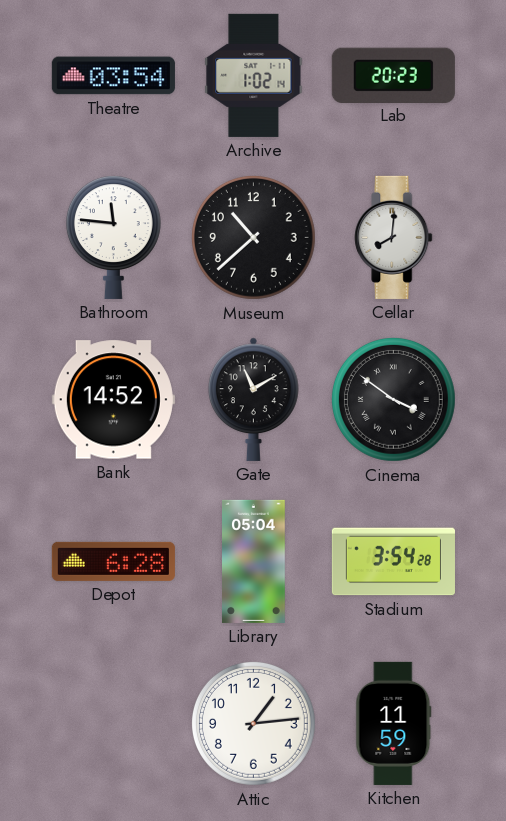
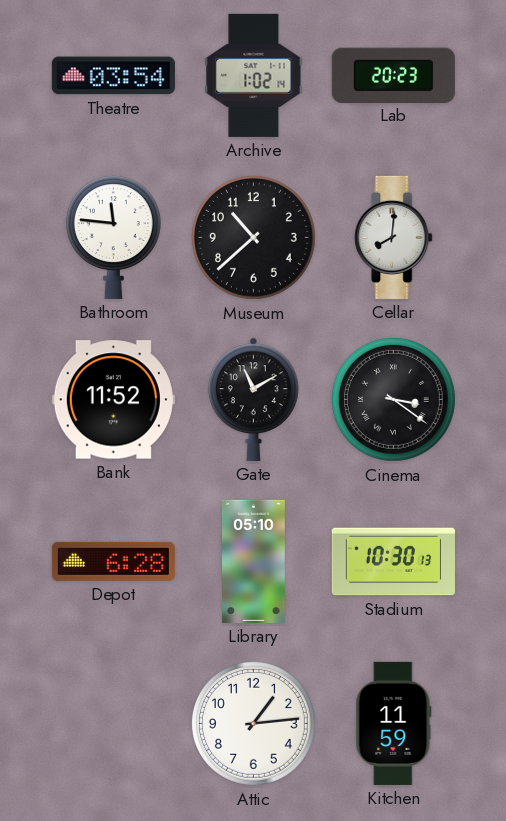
Bank: 14:52 -> 11:52
Cinema: 3:51 -> 3:21
Library: 05:04 -> 05:10
Stadium: 3:54 -> 10:30
